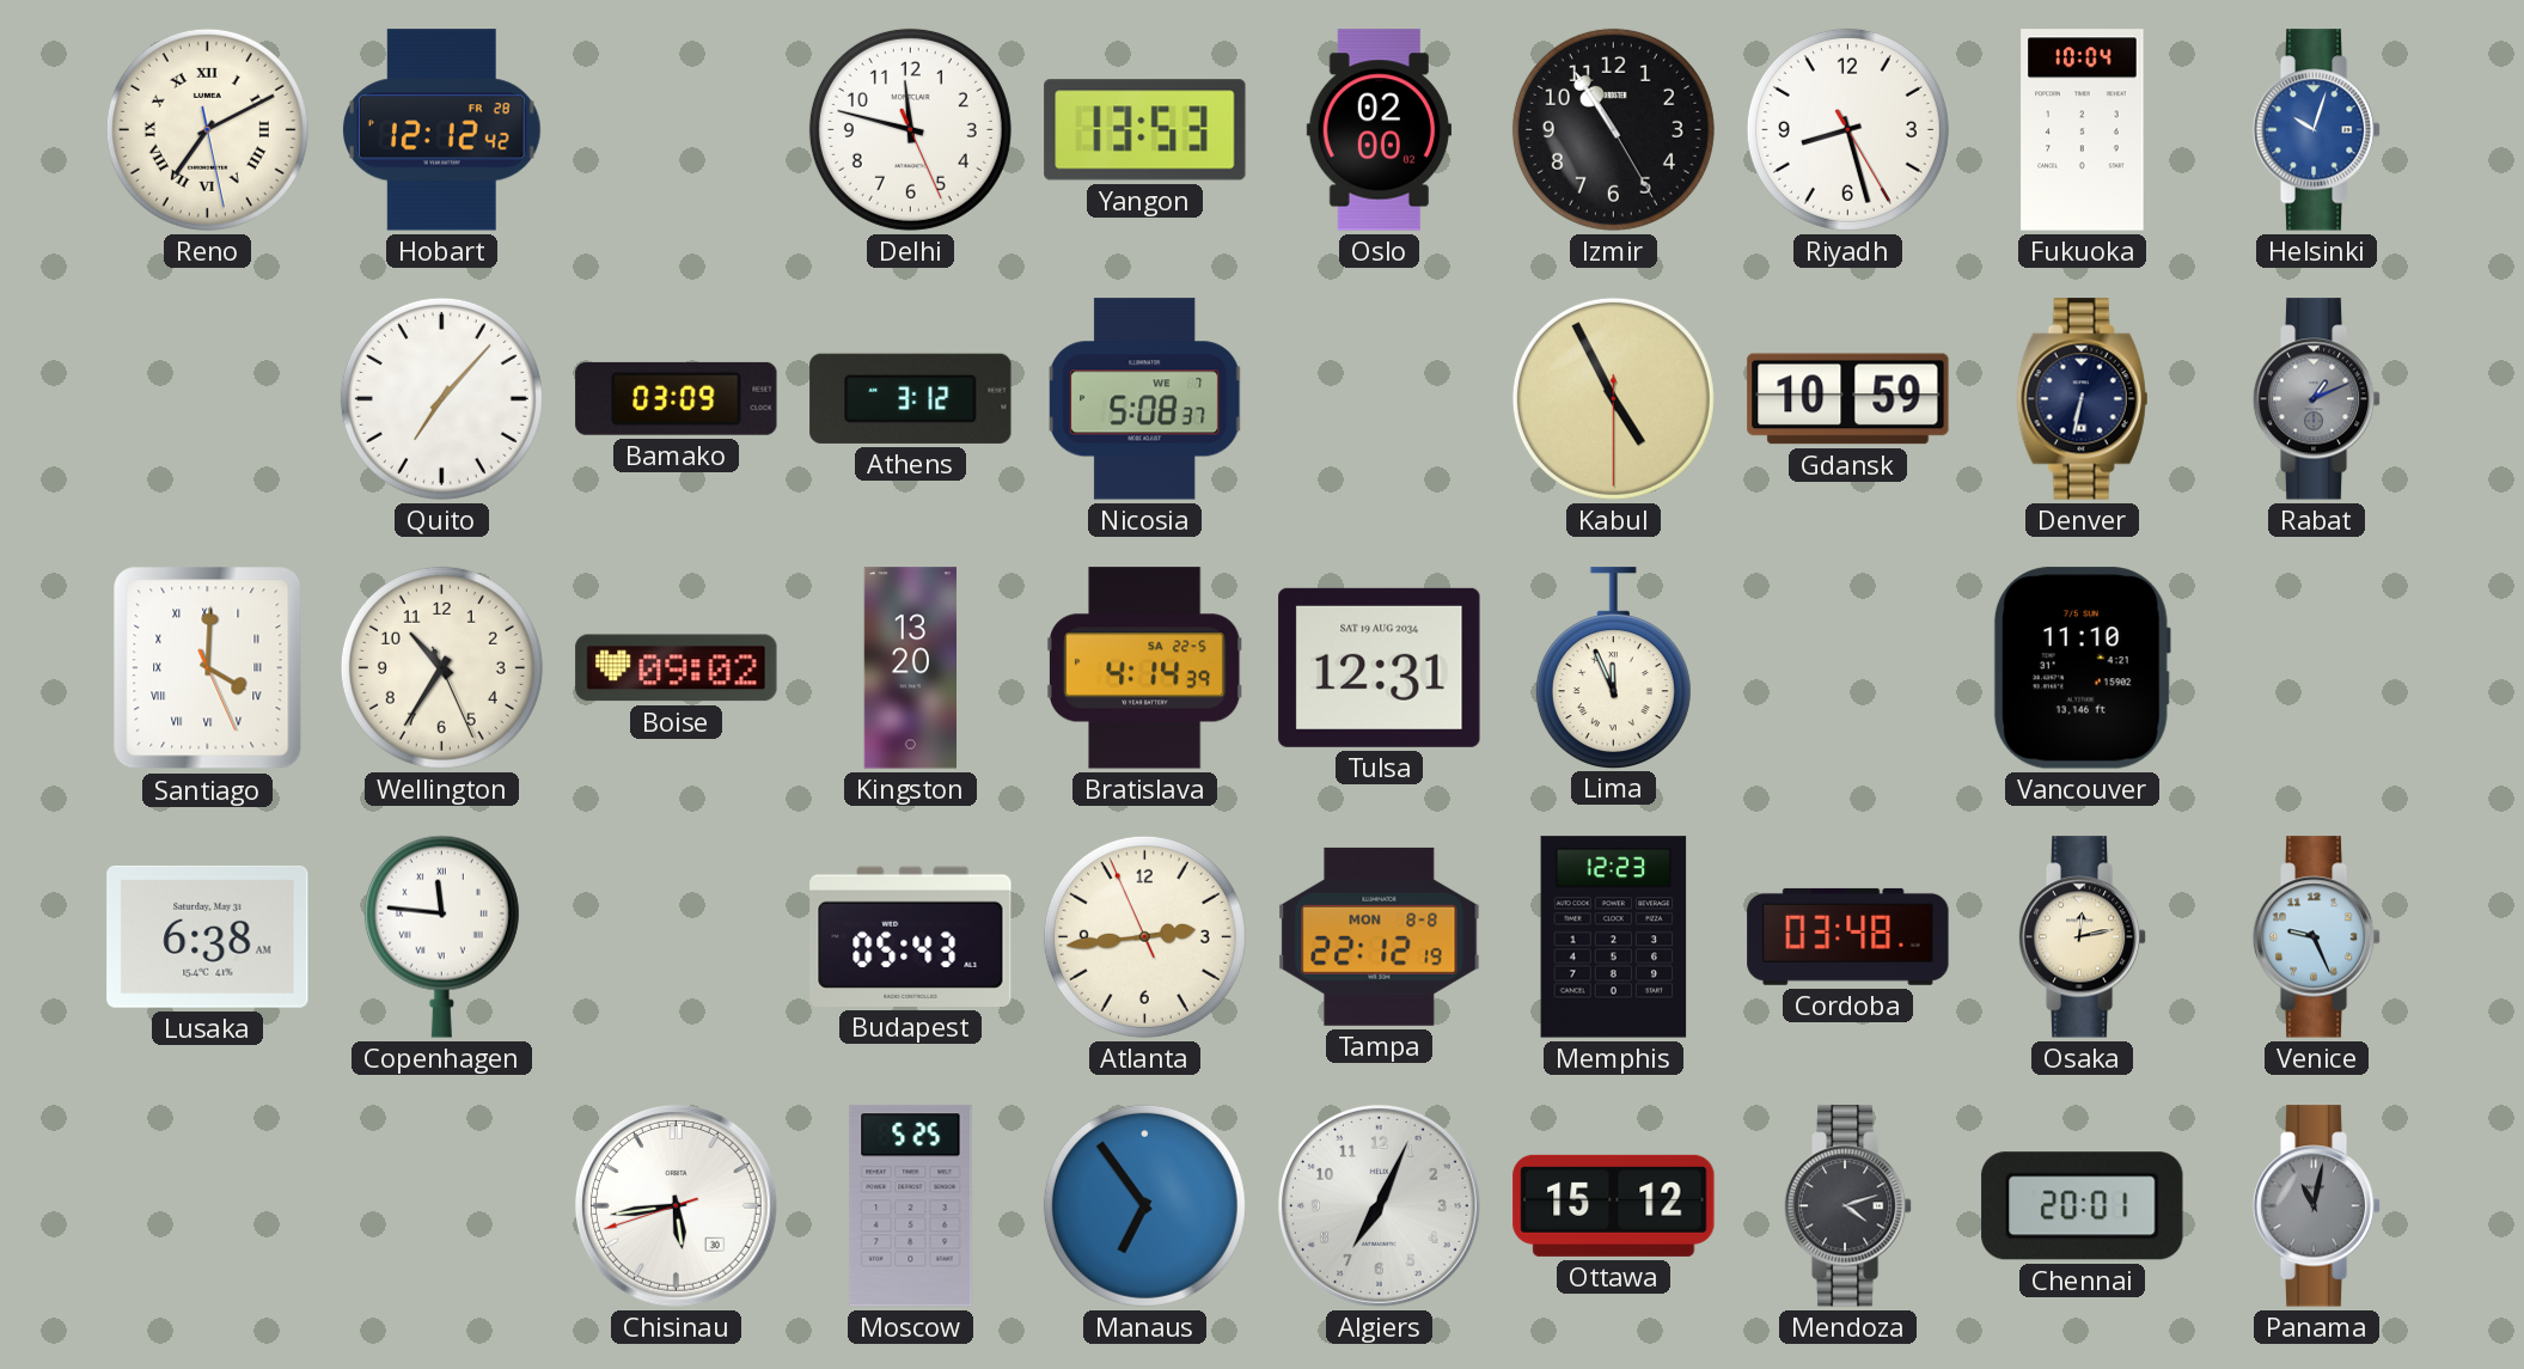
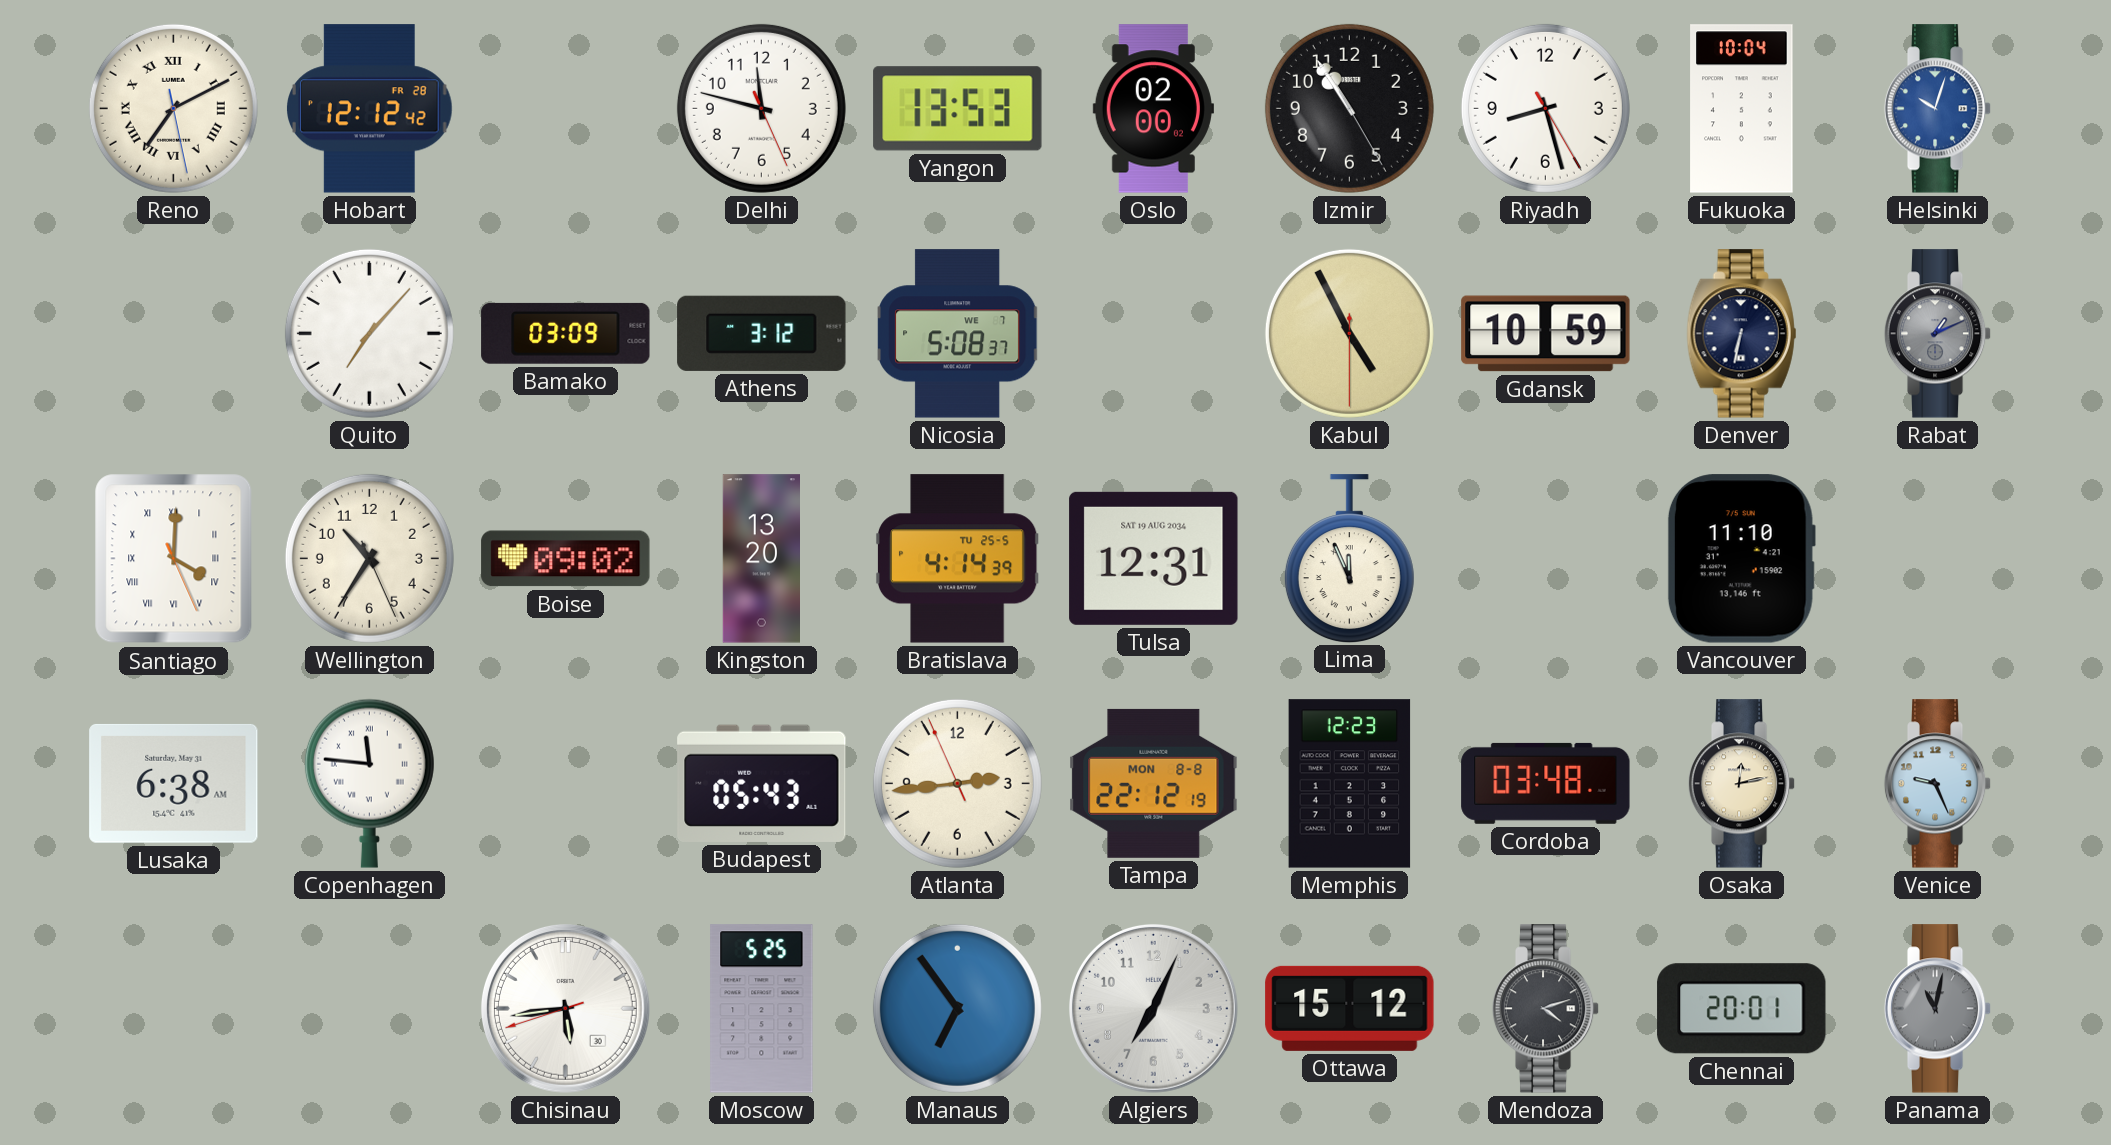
Bratislava date: SA 22-5 -> TU 25-5
